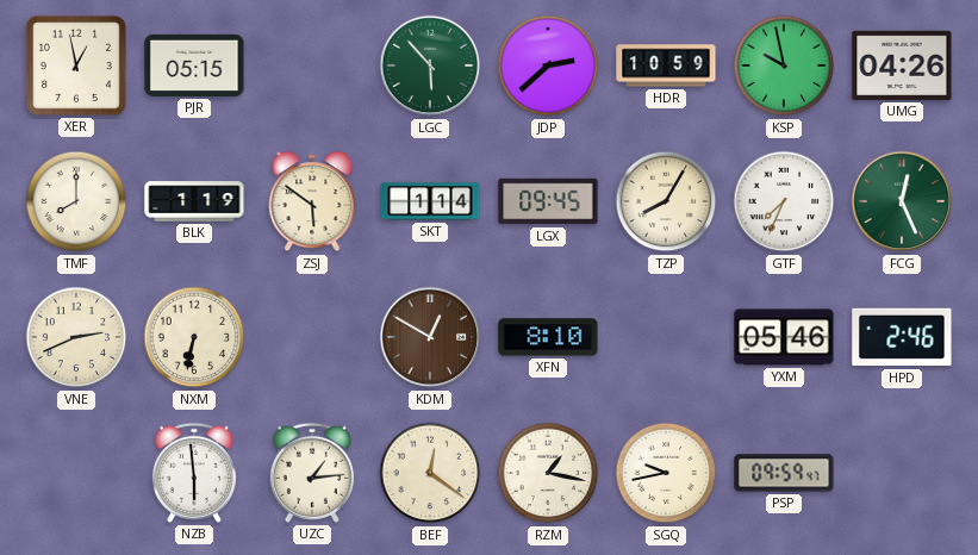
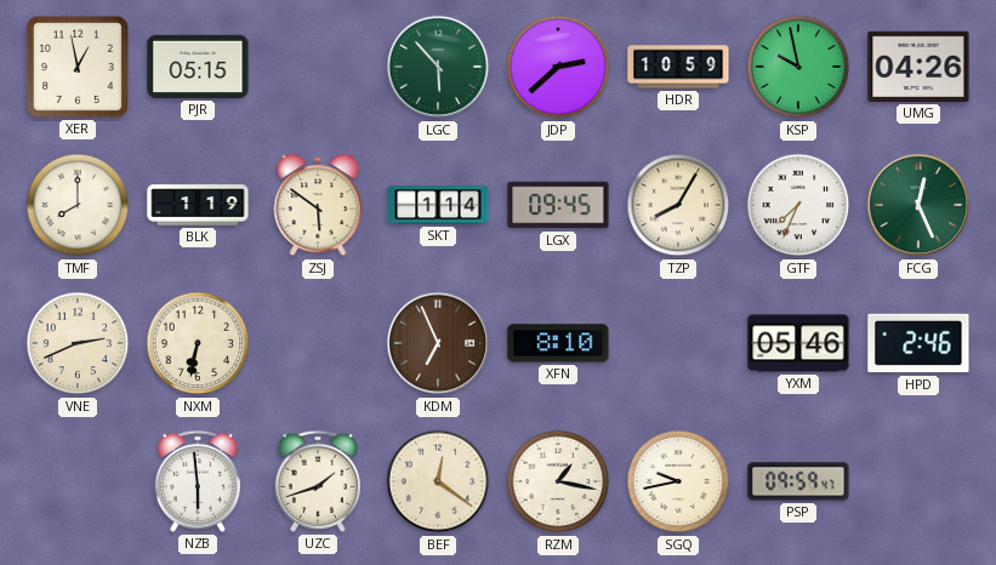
KDM: 12:50 -> 6:56
UZC: 1:14 -> 1:42
